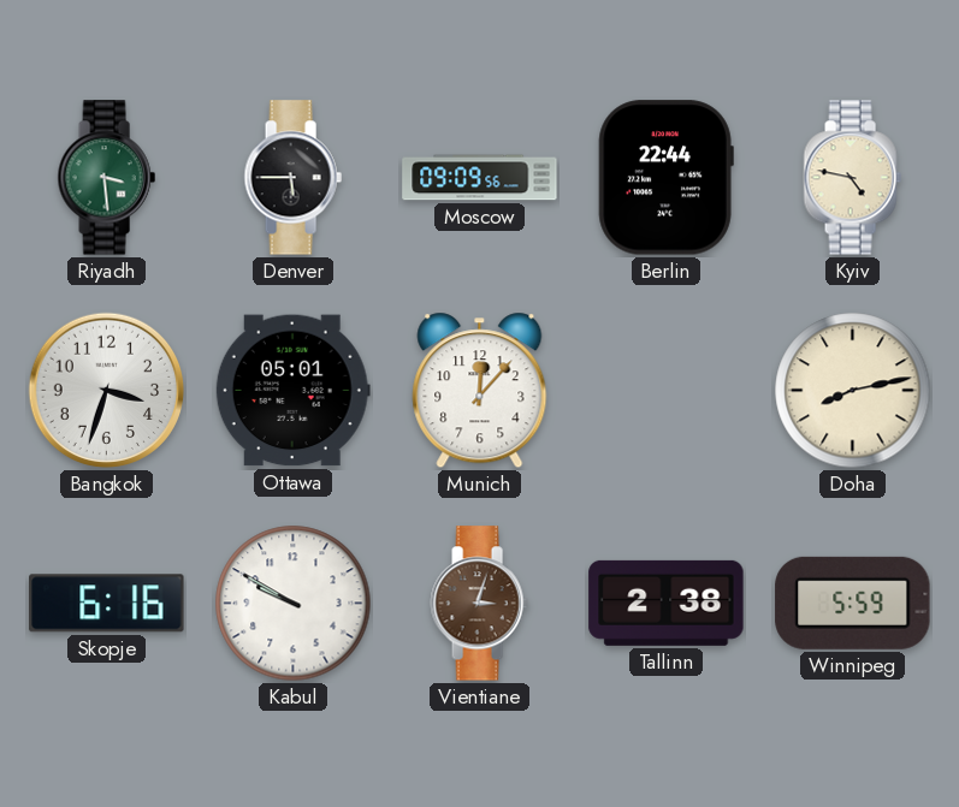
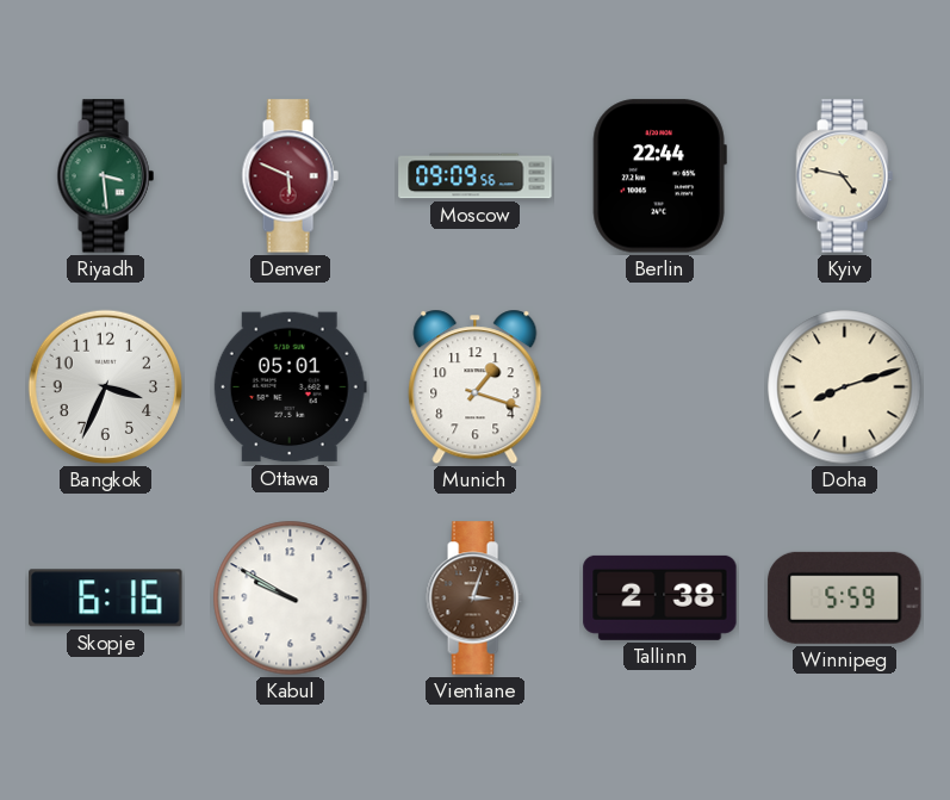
Denver: 5:45 -> 5:49
Denver dial: black -> burgundy
Bangkok: 3:33 -> 3:34
Munich: 12:07 -> 1:18
Doha: 8:13 -> 8:12
